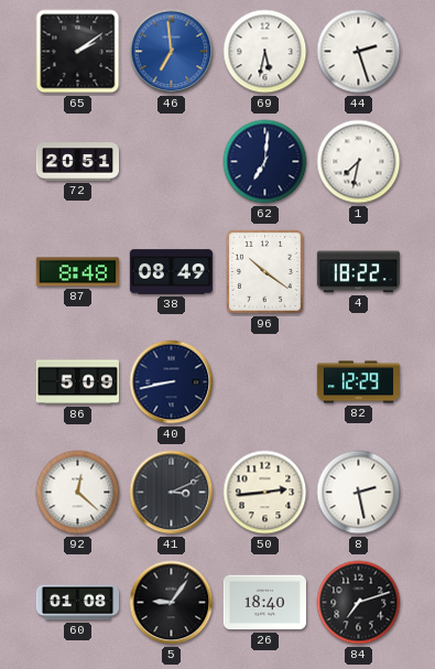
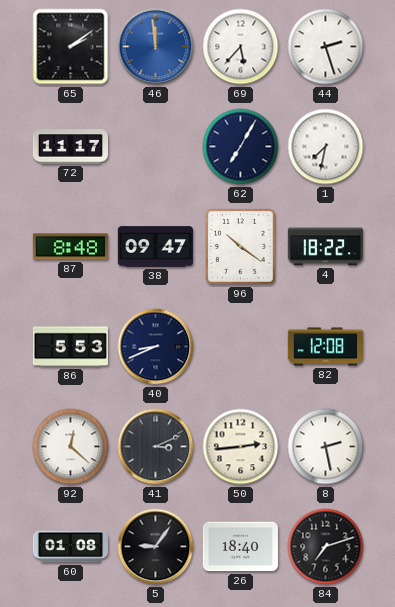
46: 6:59 -> 11:59
69: 5:32 -> 5:37
72: 20:51 -> 11:17
62: 7:01 -> 7:05
38: 08:49 -> 09:47
86: 5:09 -> 5:53
40: 8:43 -> 8:41
82: 12:29 -> 12:08
